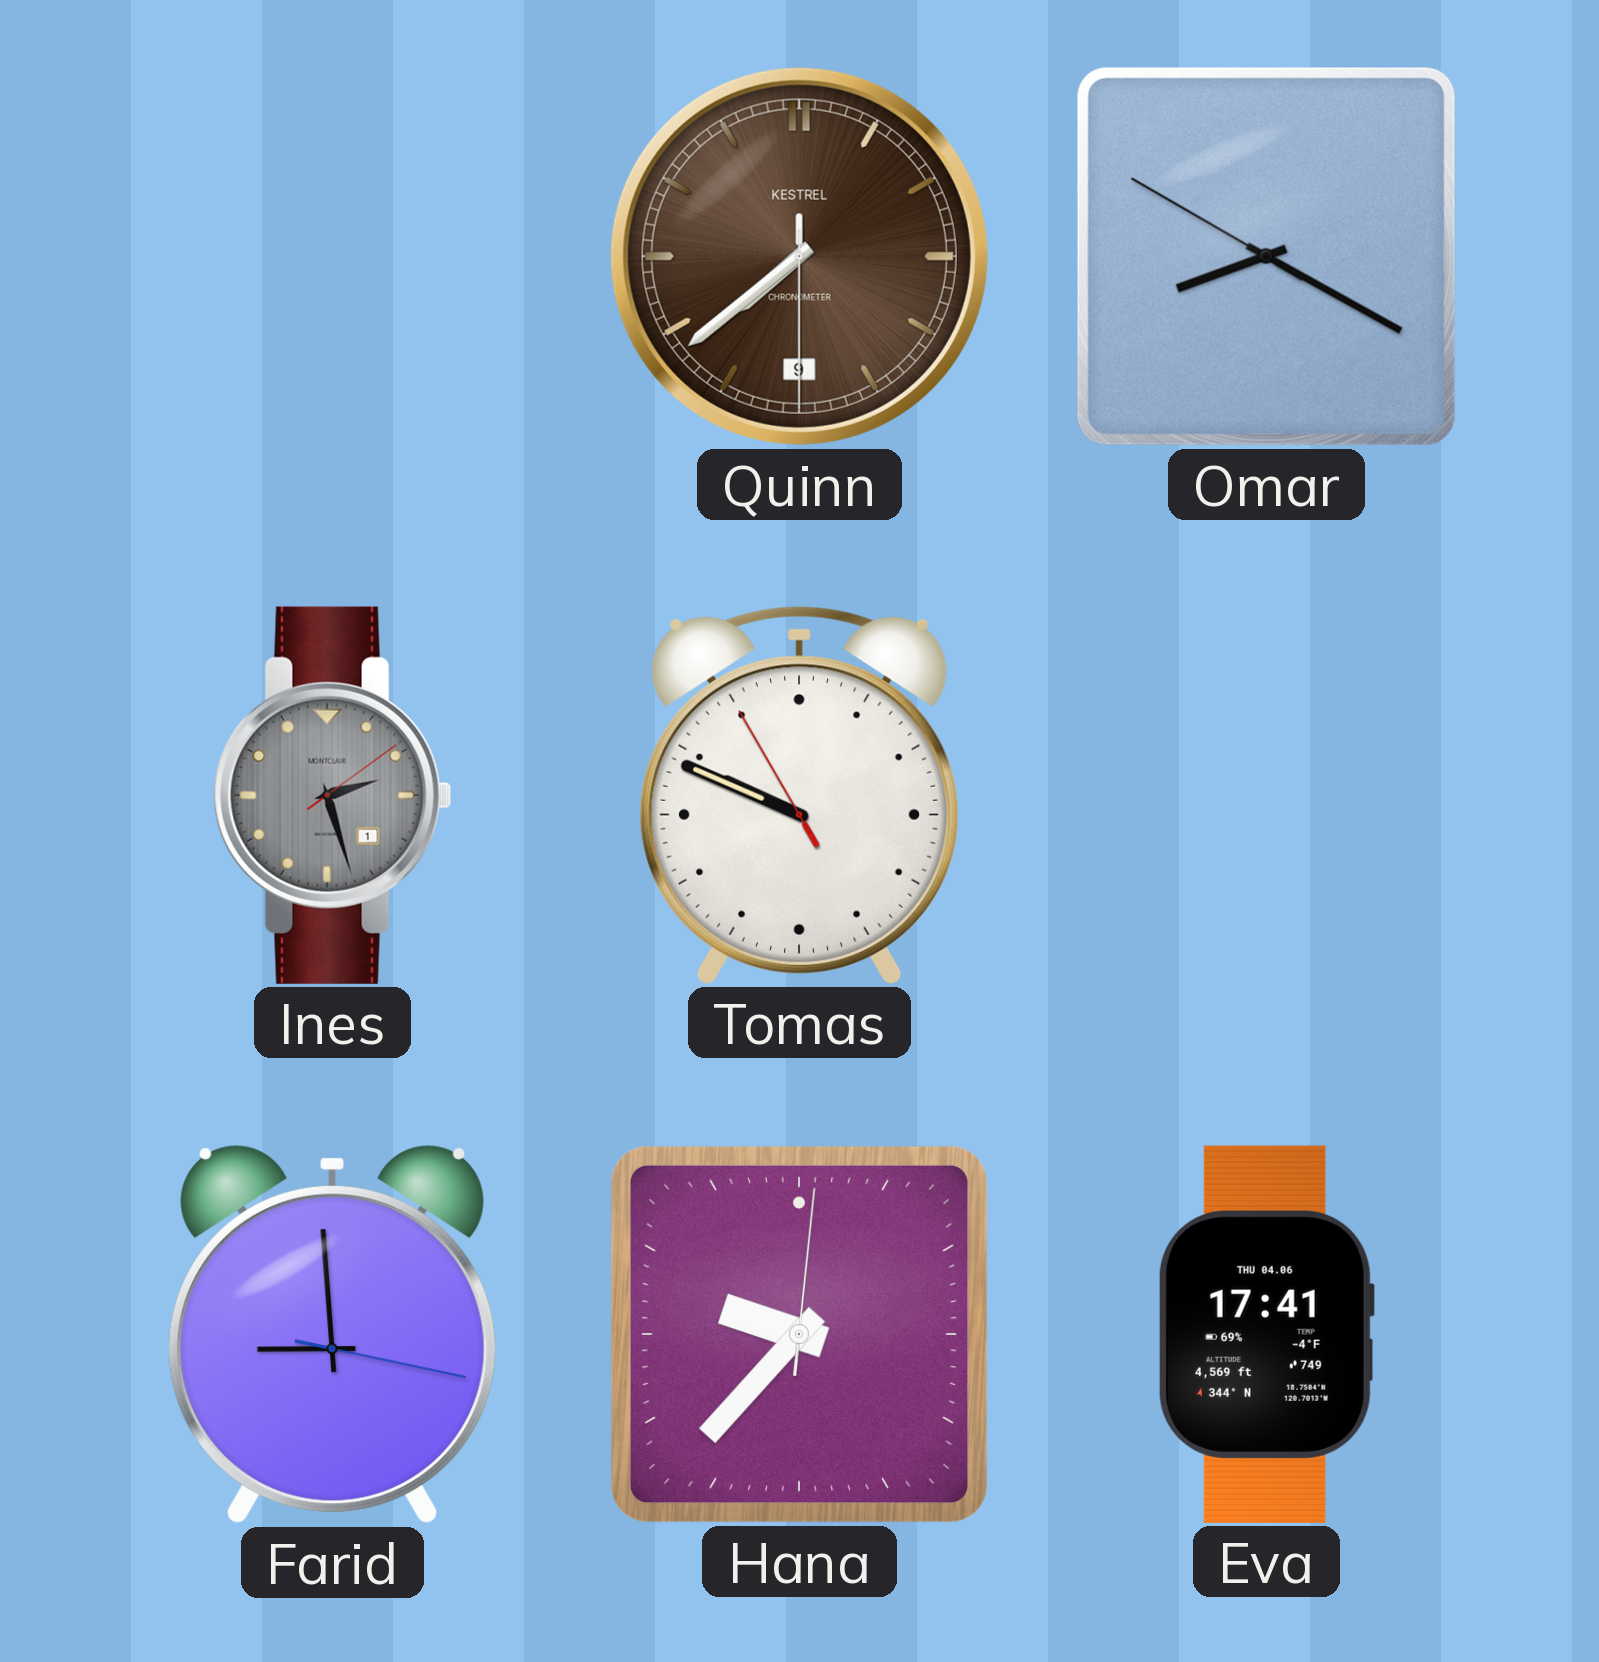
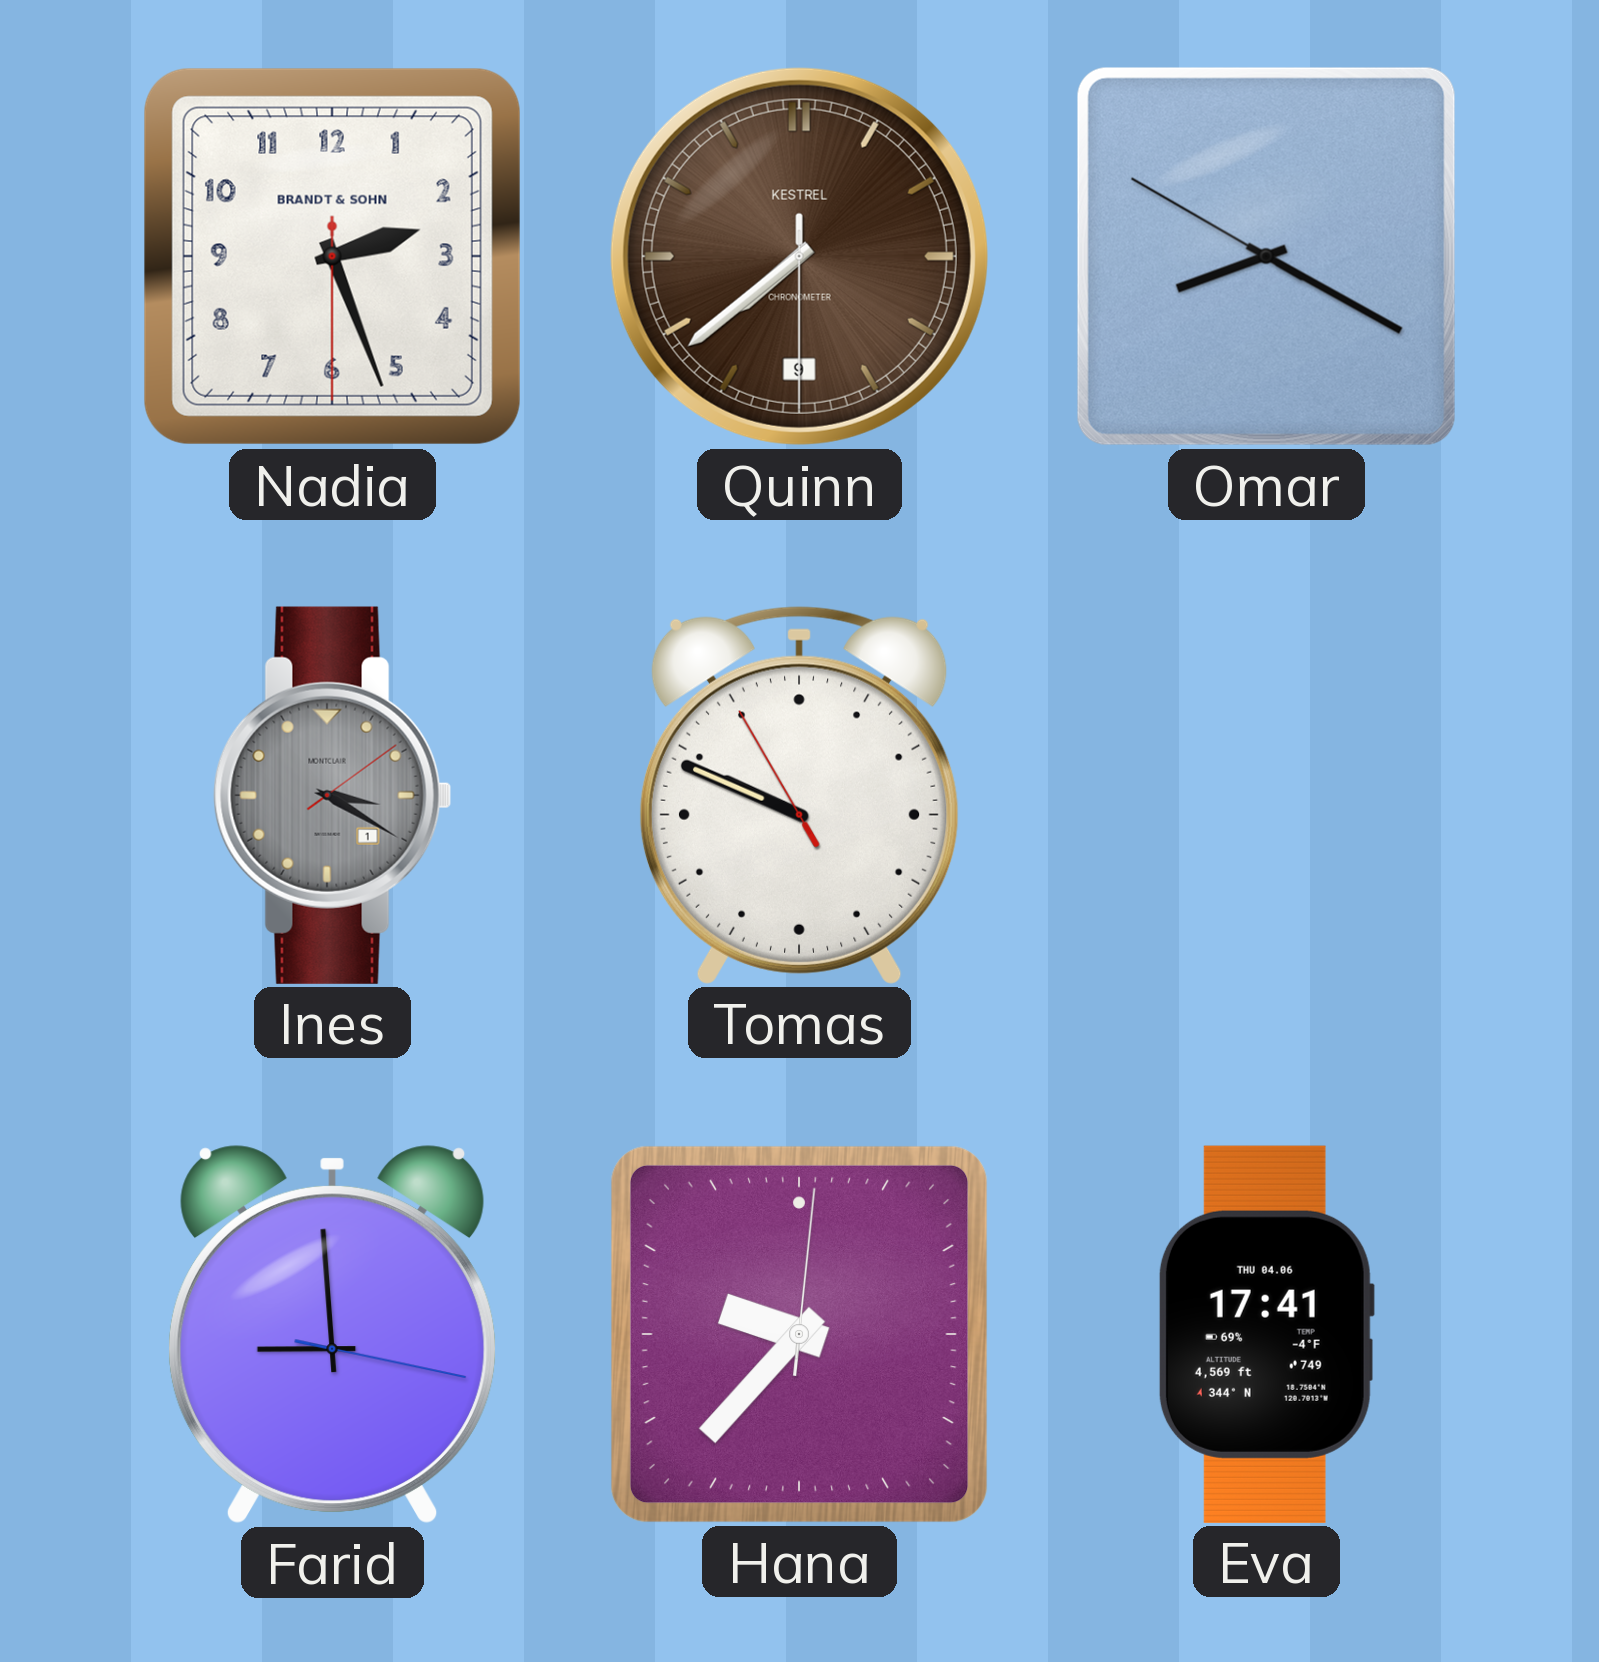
Nadia: none -> 2:26
Ines: 2:27 -> 3:20
